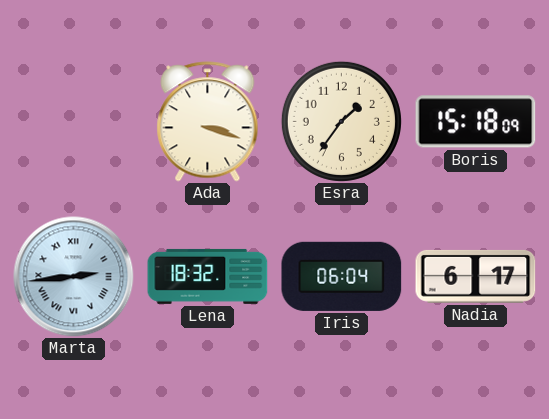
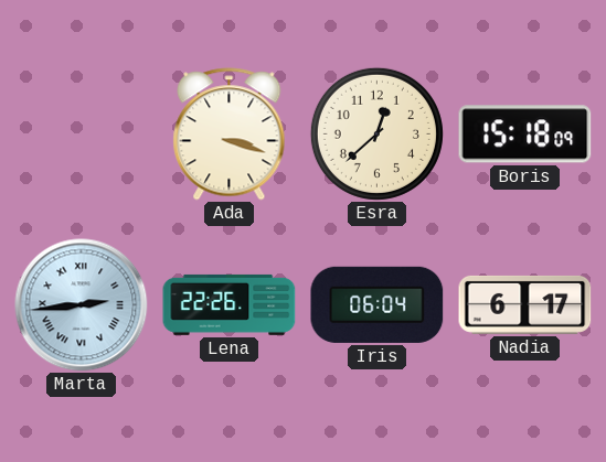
Esra: 1:36 -> 12:38
Lena: 18:32 -> 22:26
